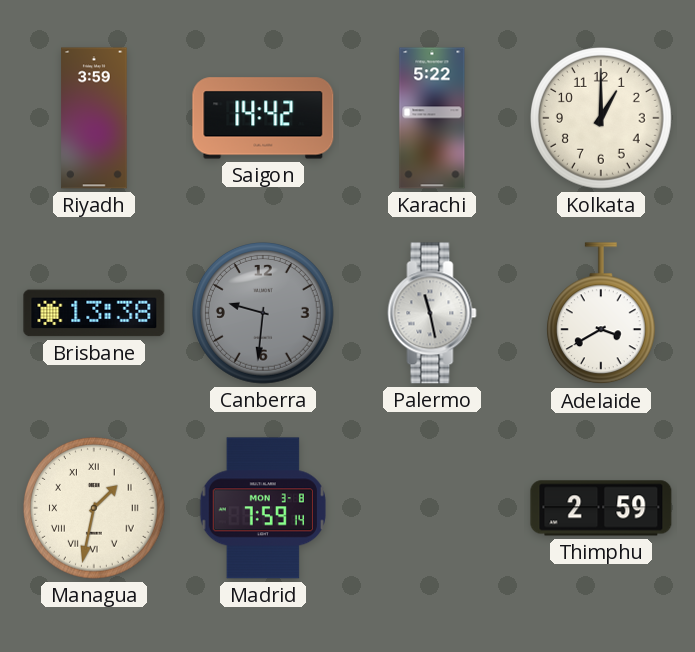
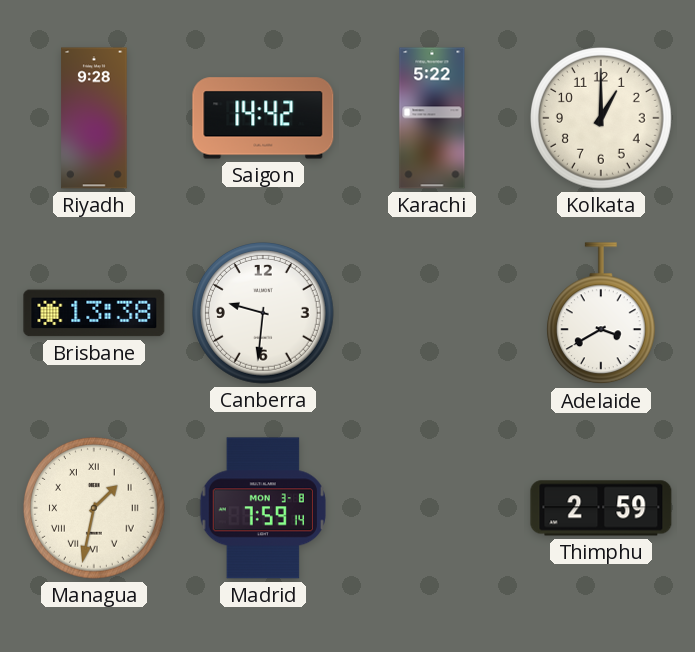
Riyadh: 3:59 -> 9:28
Canberra dial: grey -> white
Palermo: 11:28 -> none
